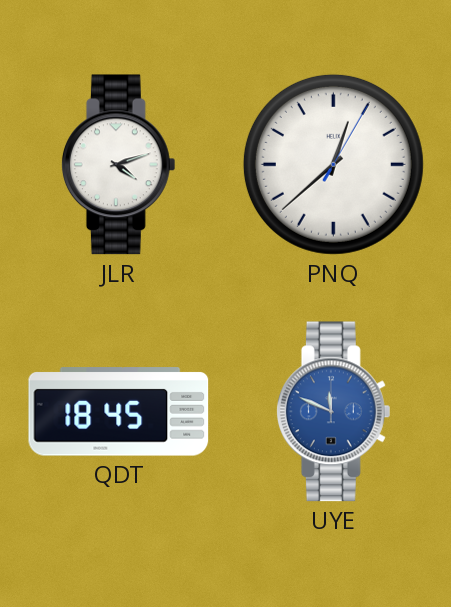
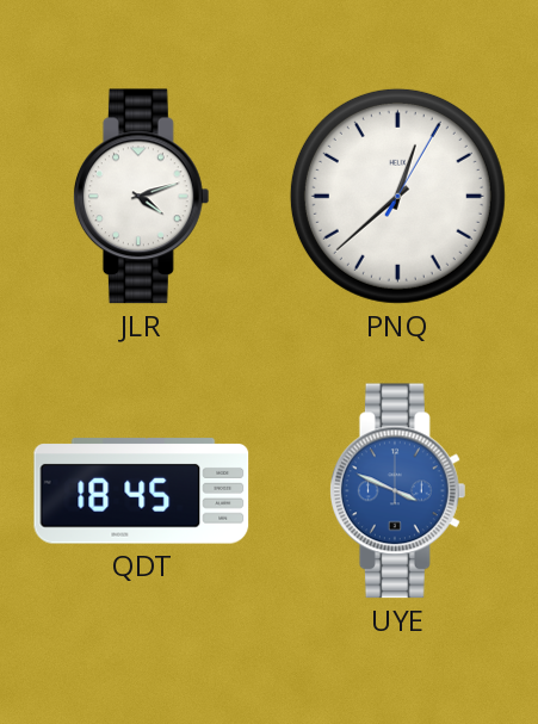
UYE: 11:49 -> 3:49
